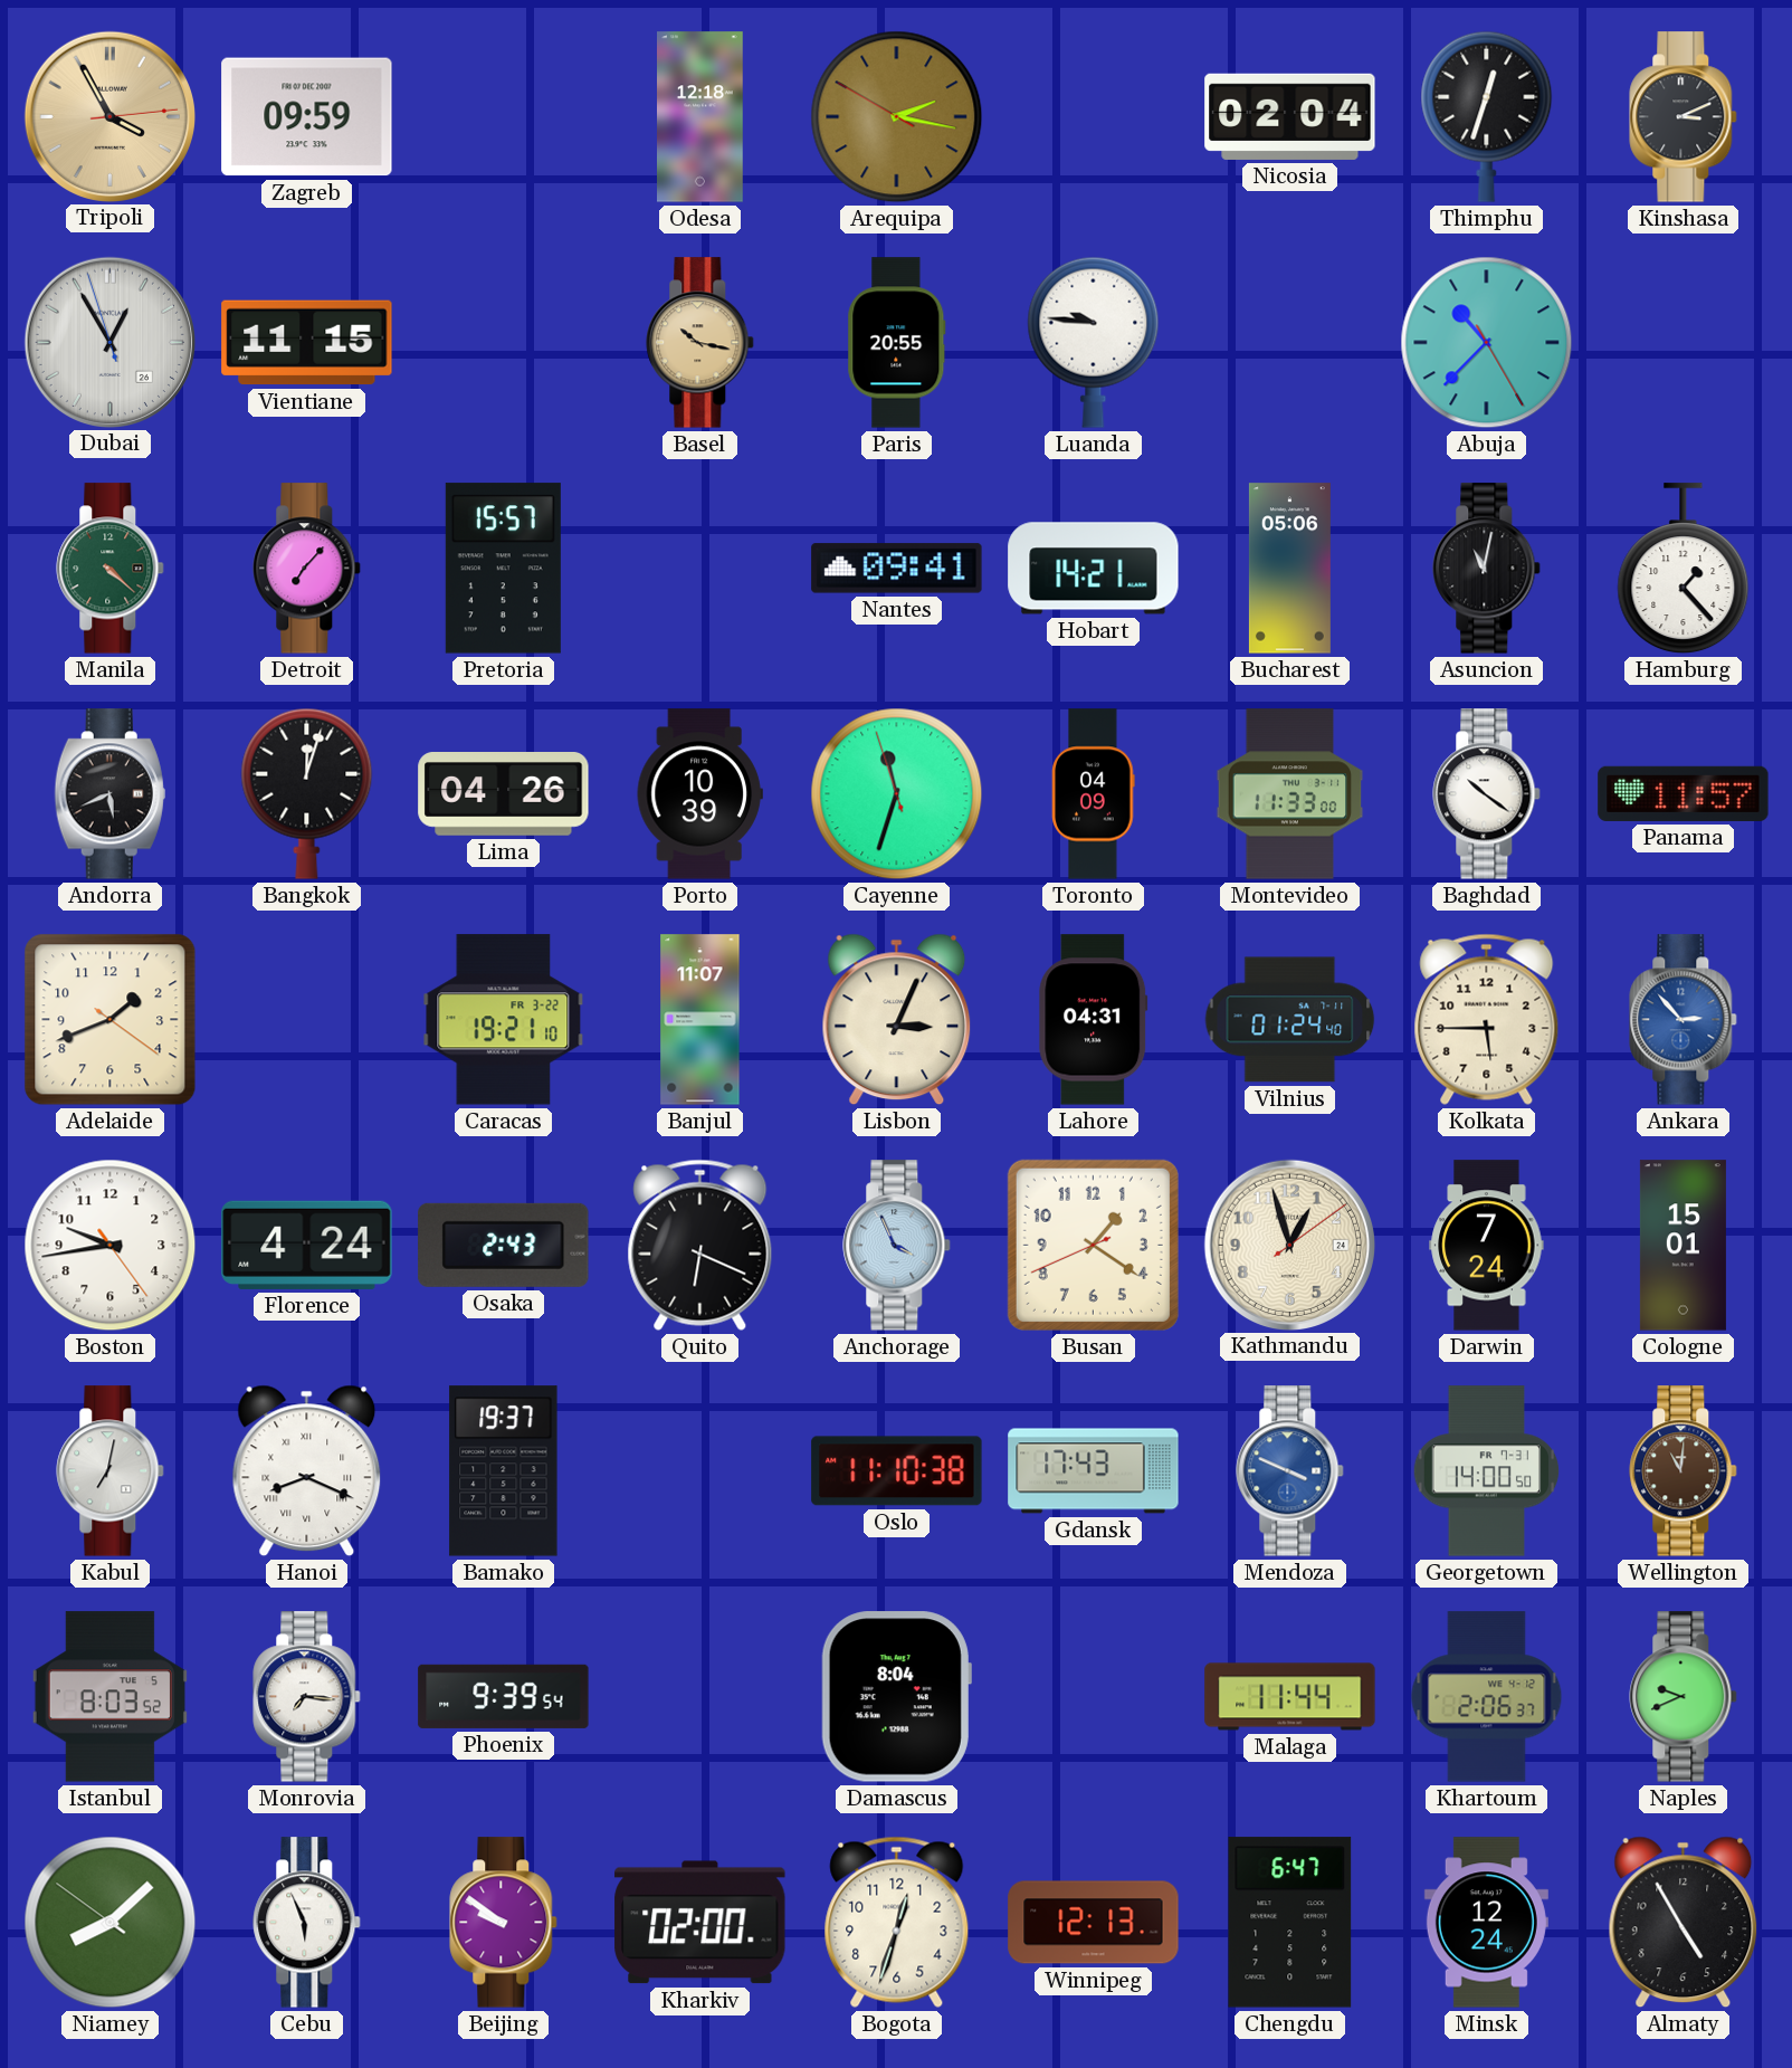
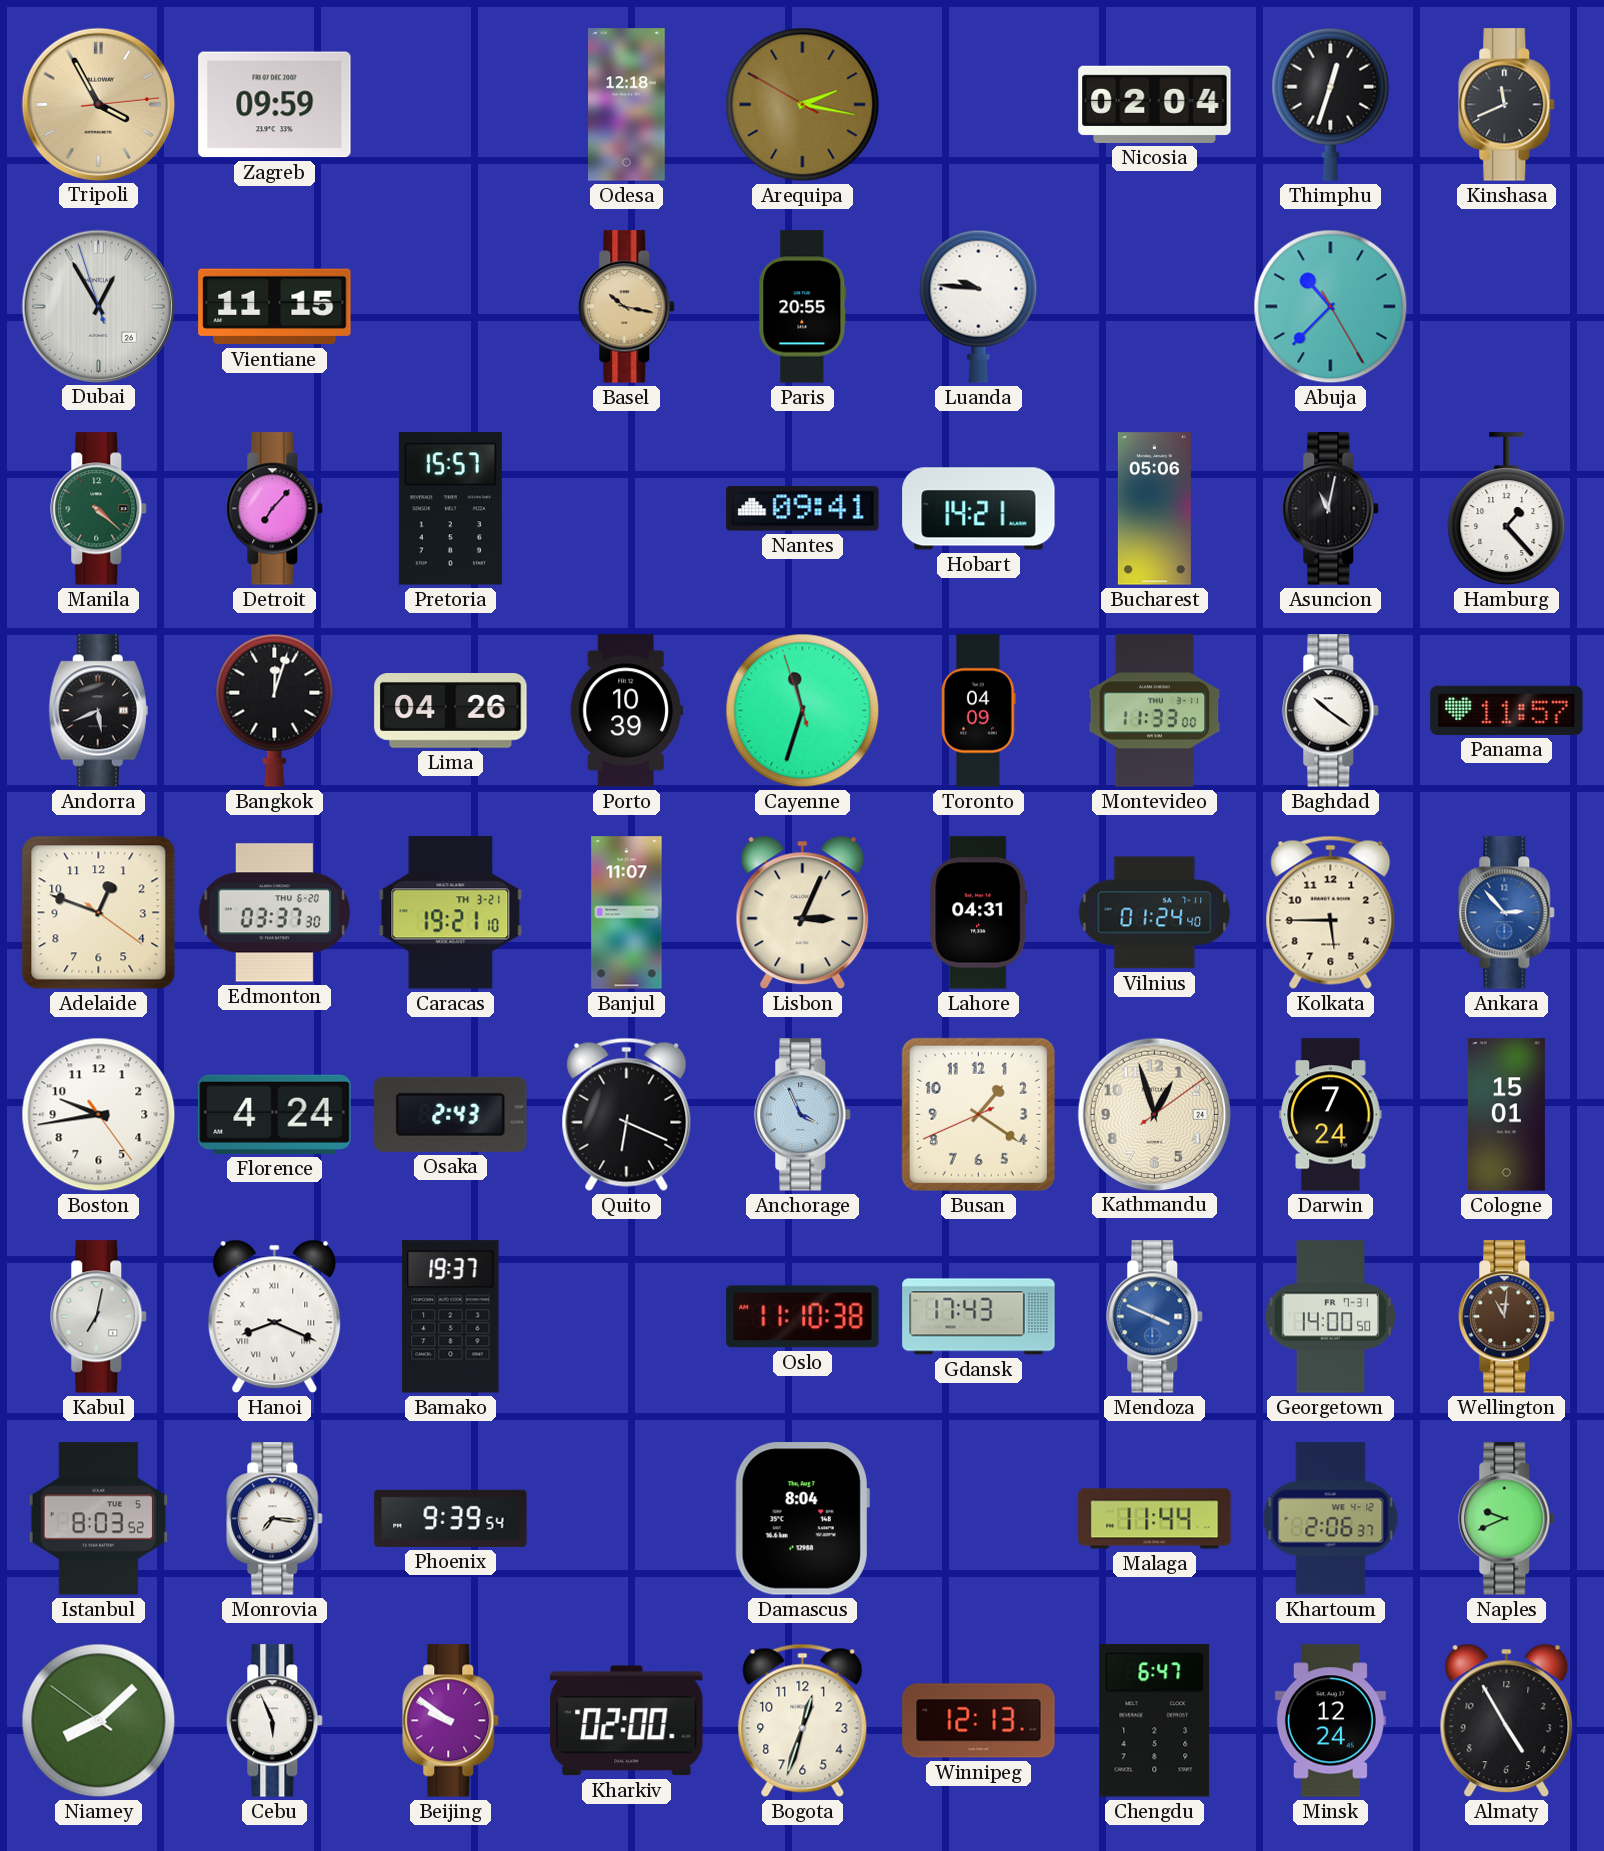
Kinshasa: 3:11 -> 11:41
Adelaide: 1:41 -> 12:48
Edmonton: none -> 03:37
Caracas date: FR 3-22 -> TH 3-21
